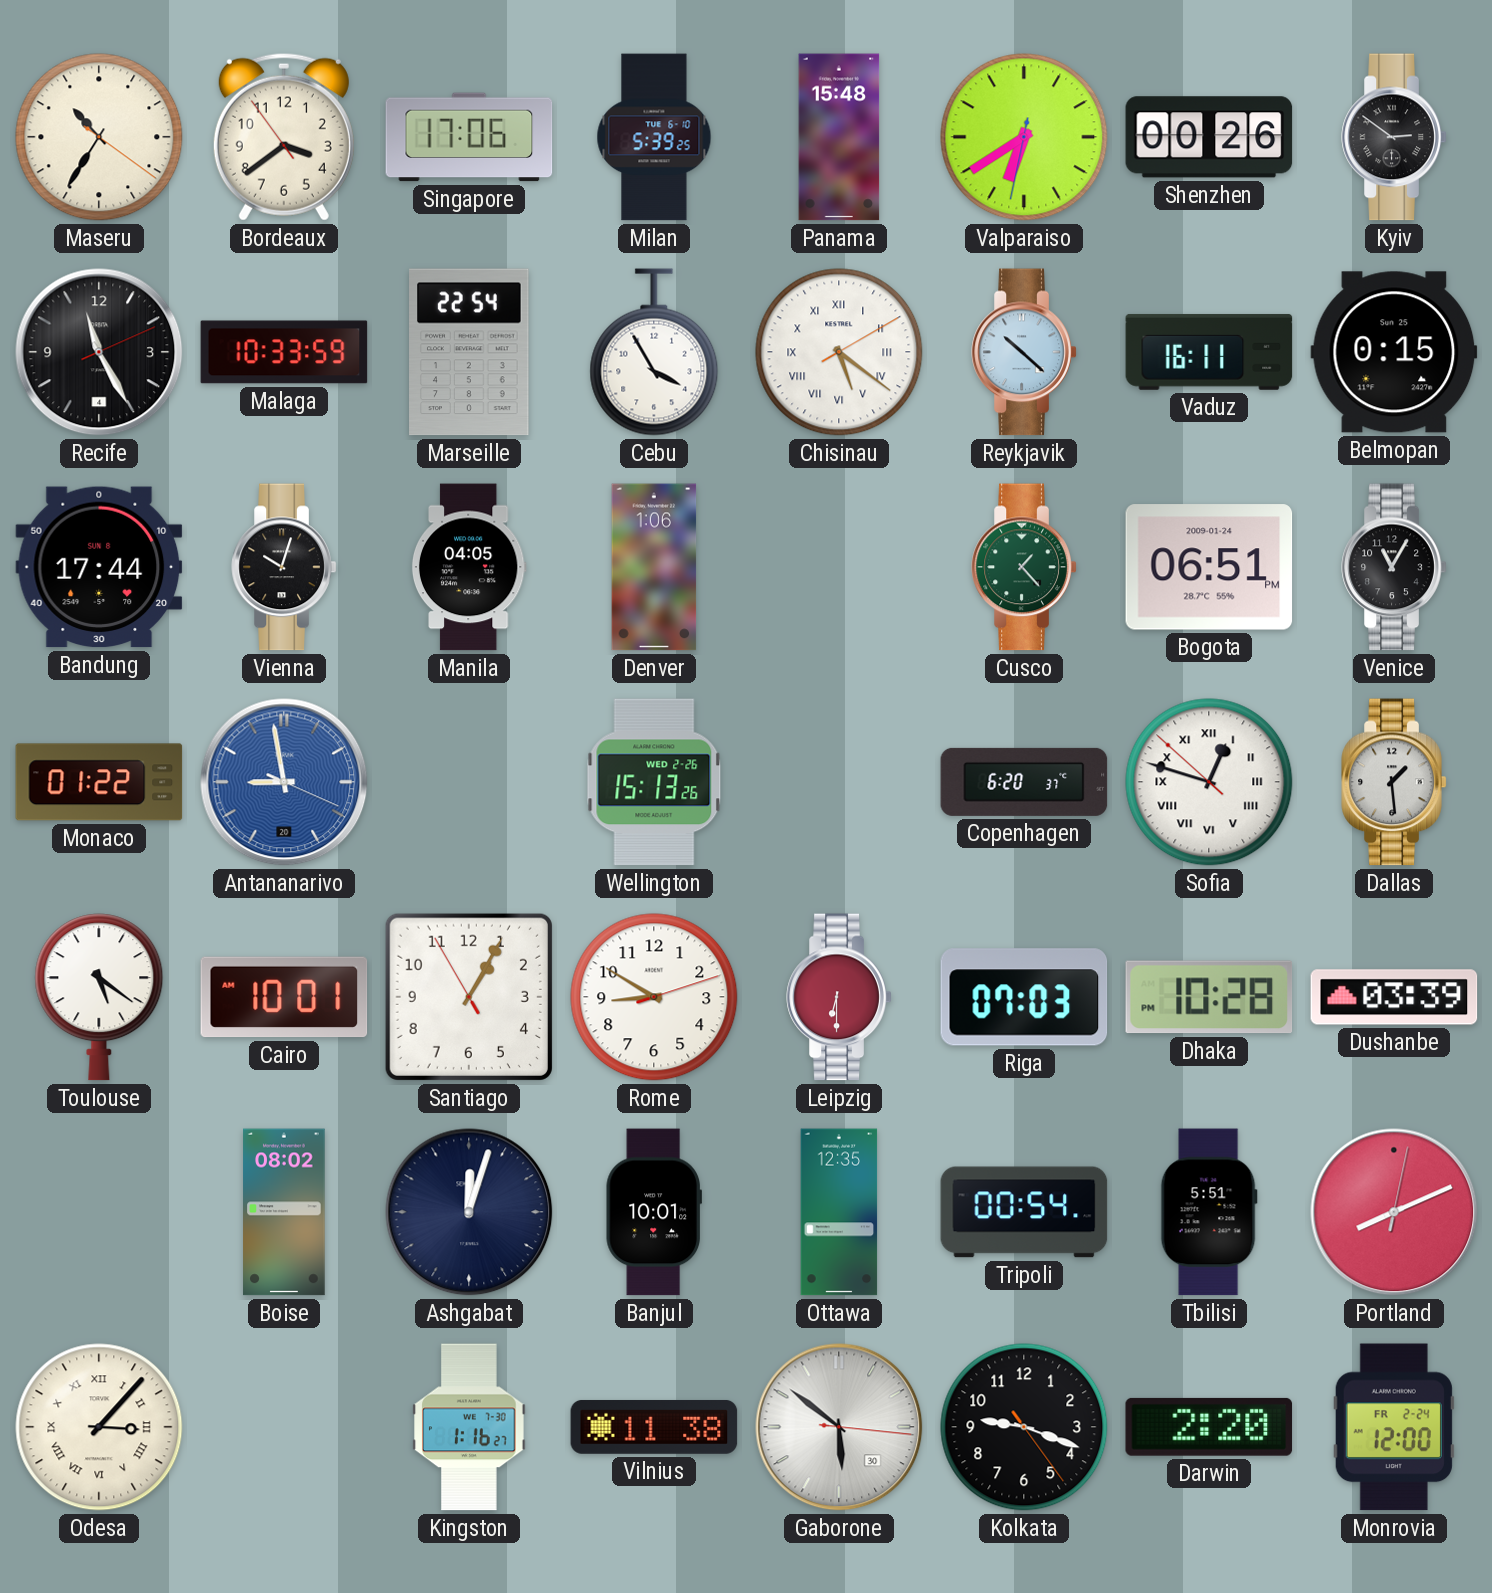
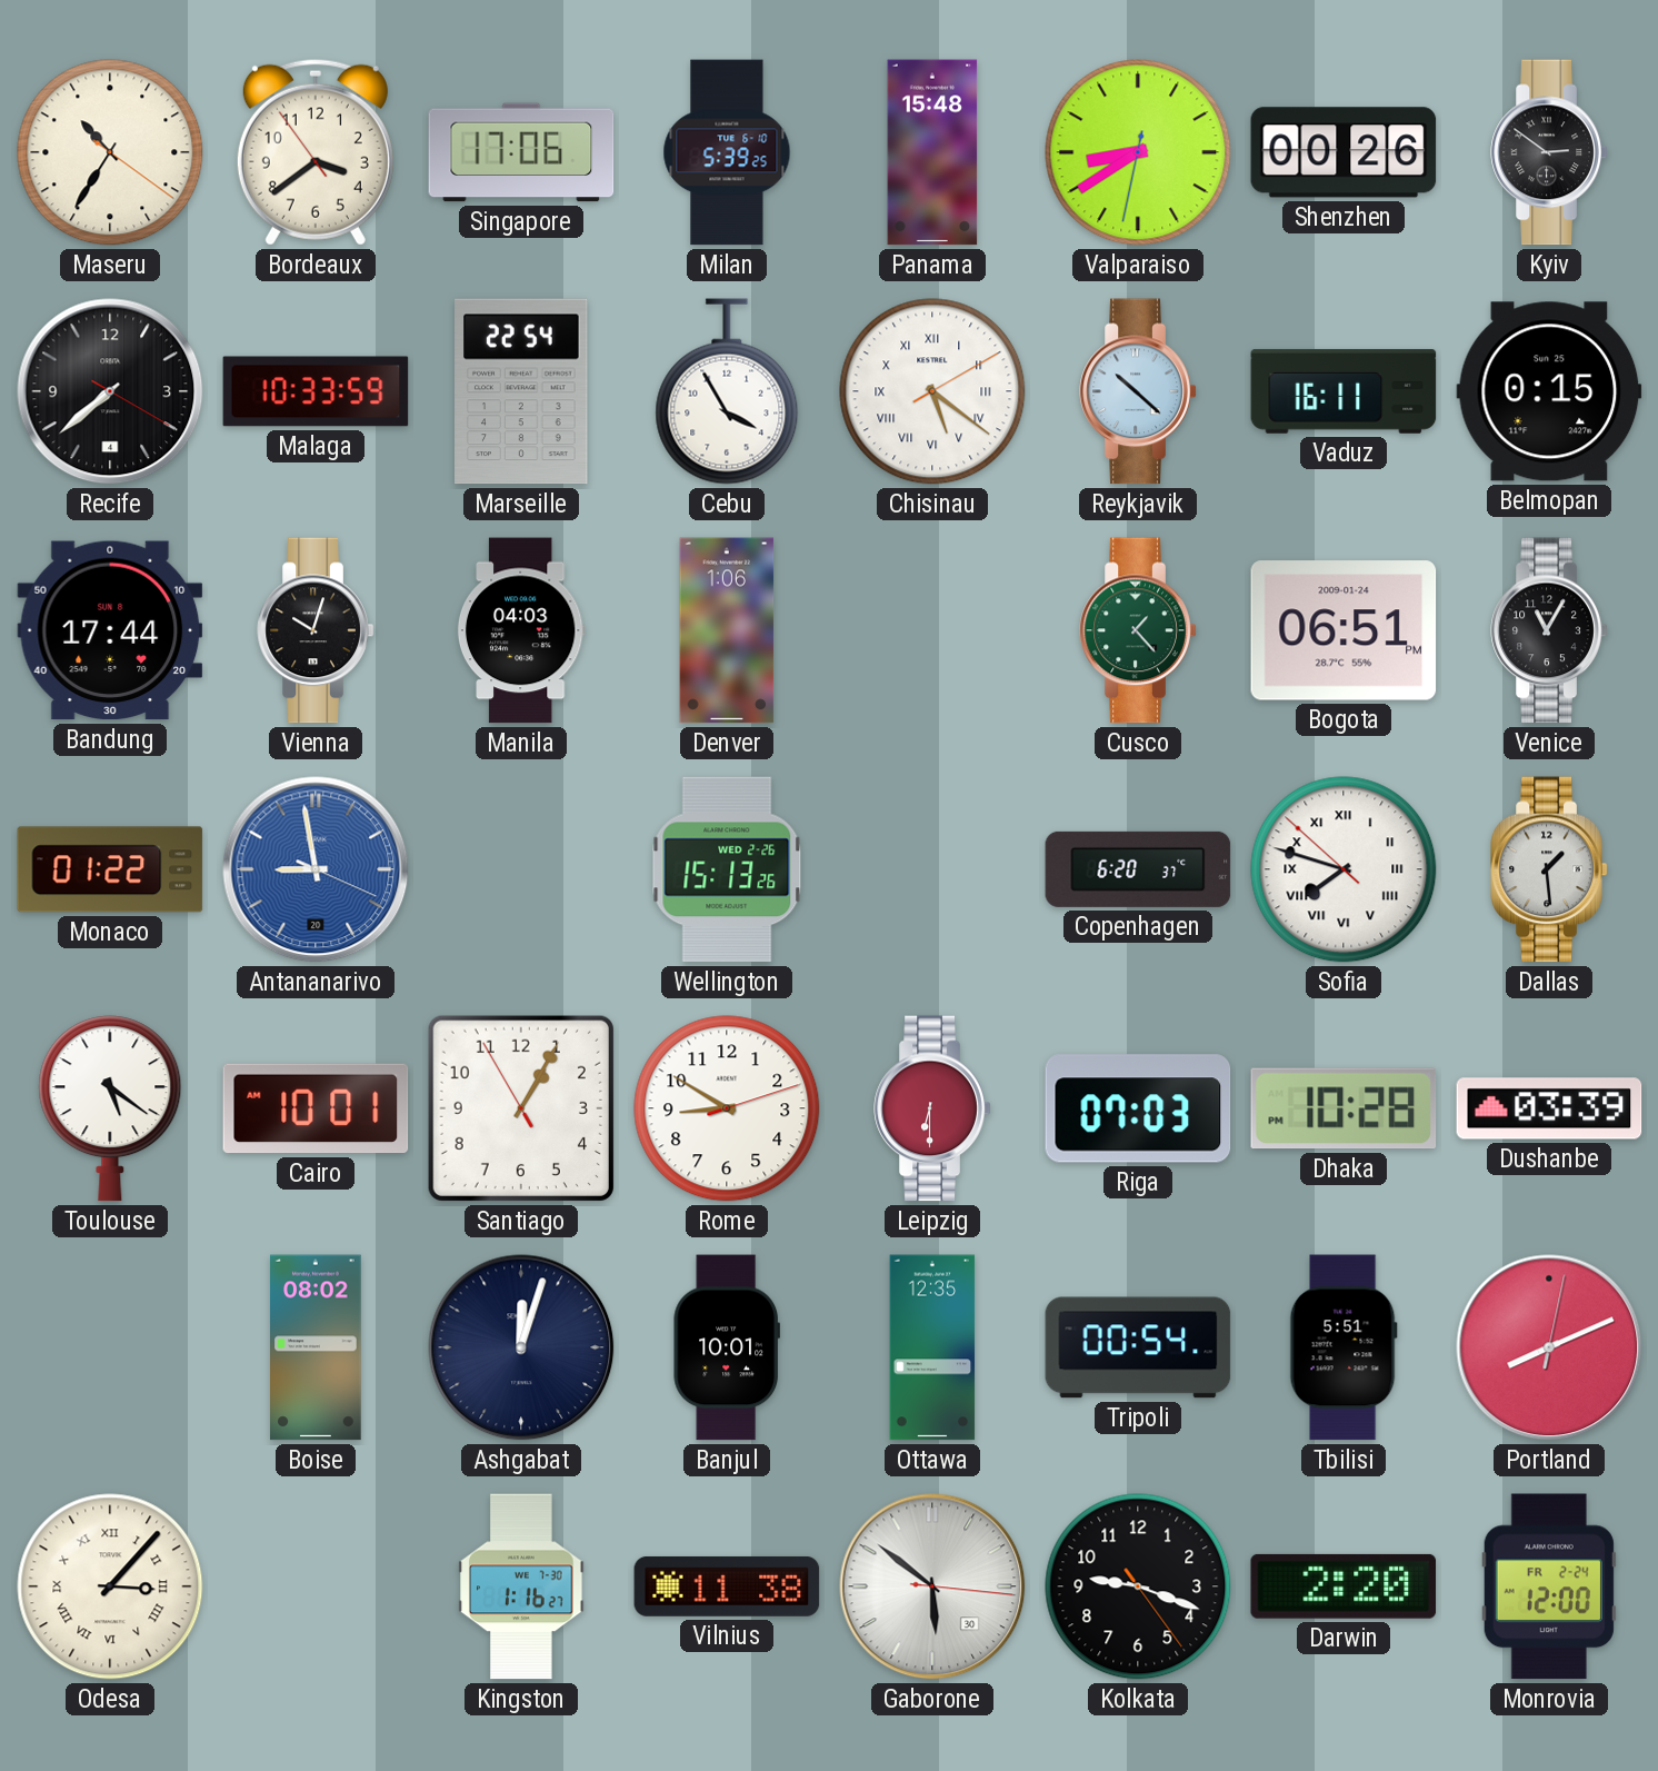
Valparaiso: 6:39 -> 8:39
Recife: 11:25 -> 7:38
Manila: 04:05 -> 04:03
Sofia: 12:47 -> 7:47
